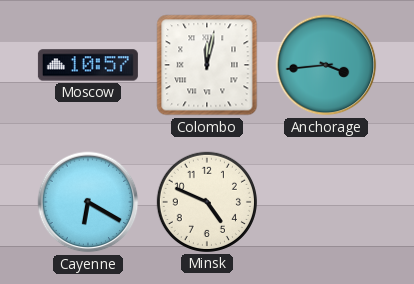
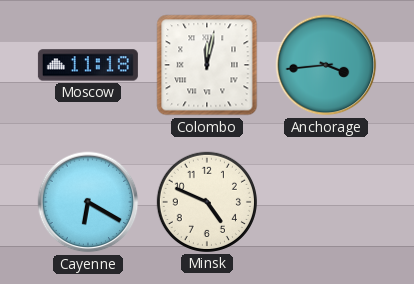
Moscow: 10:57 -> 11:18
